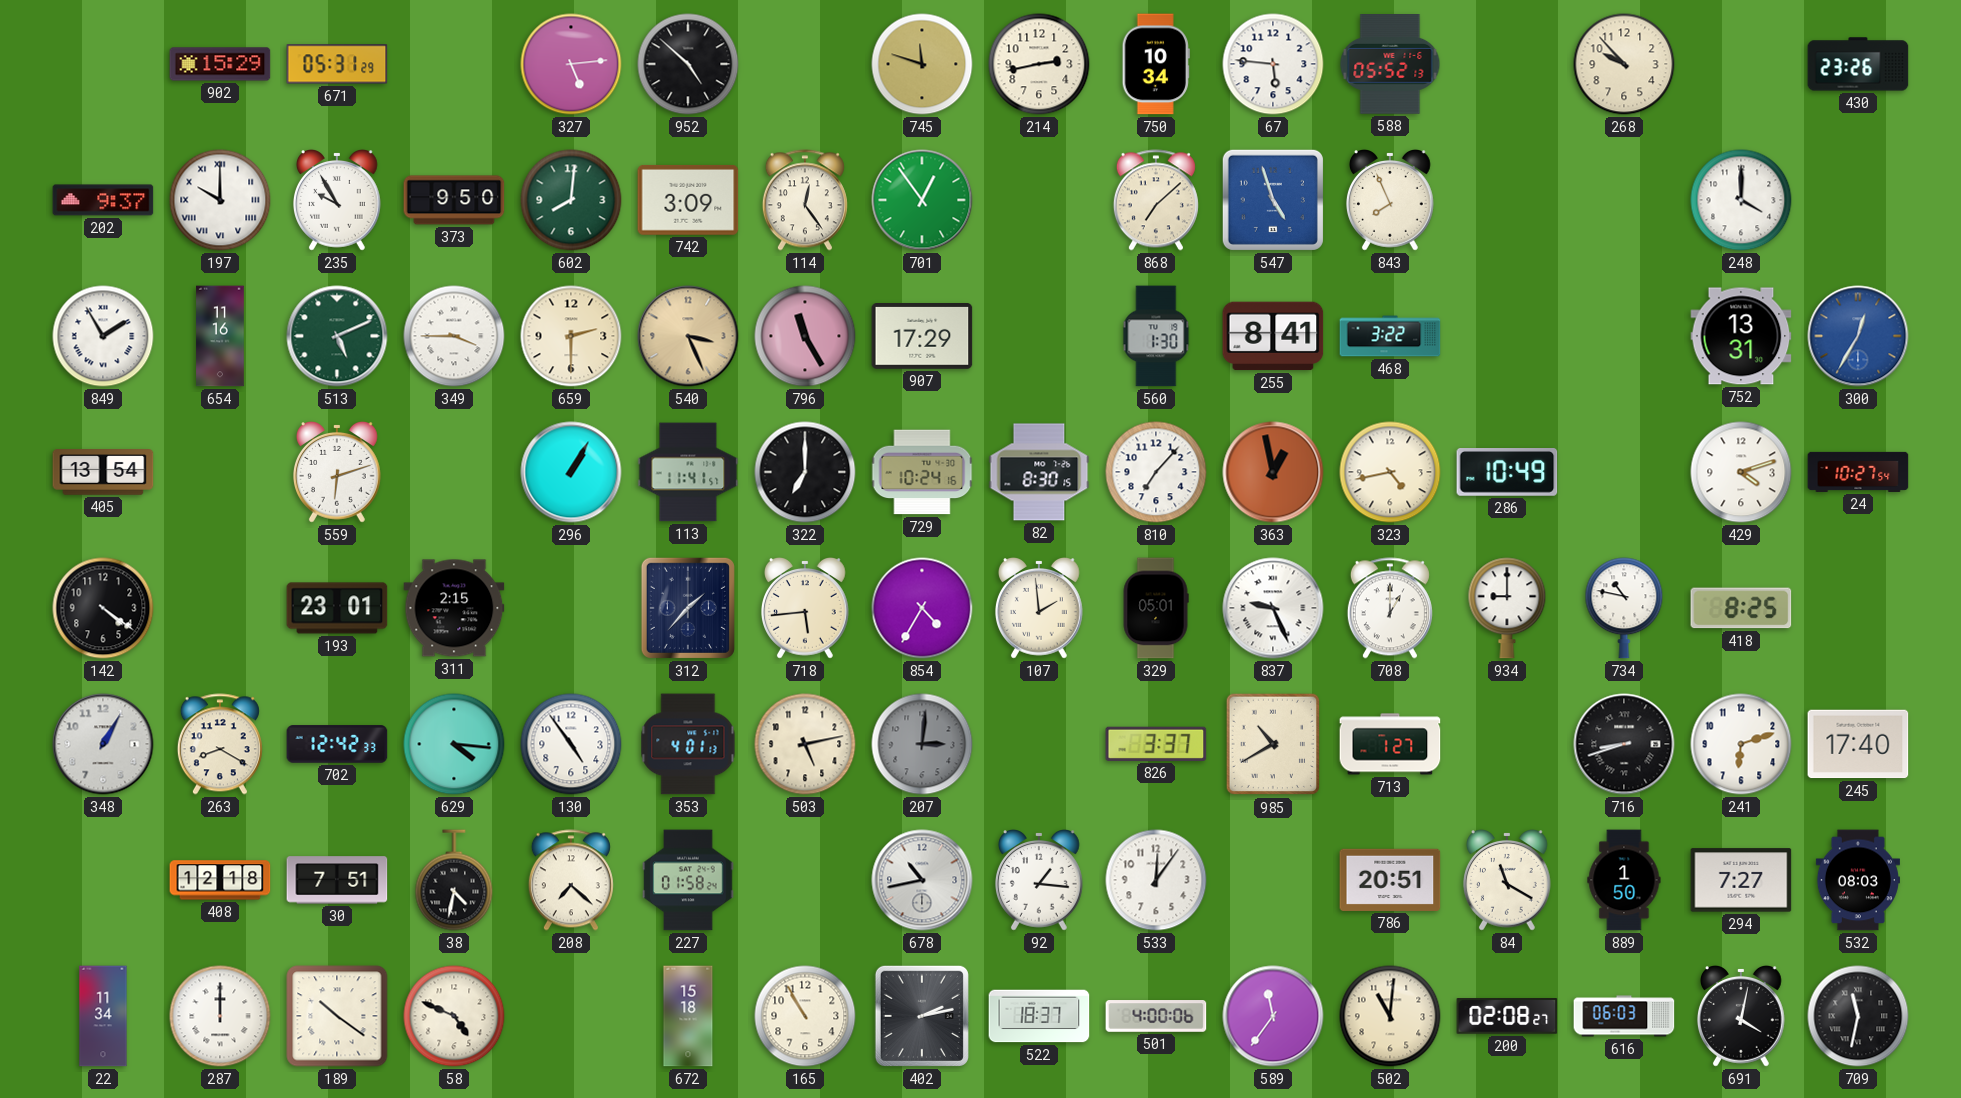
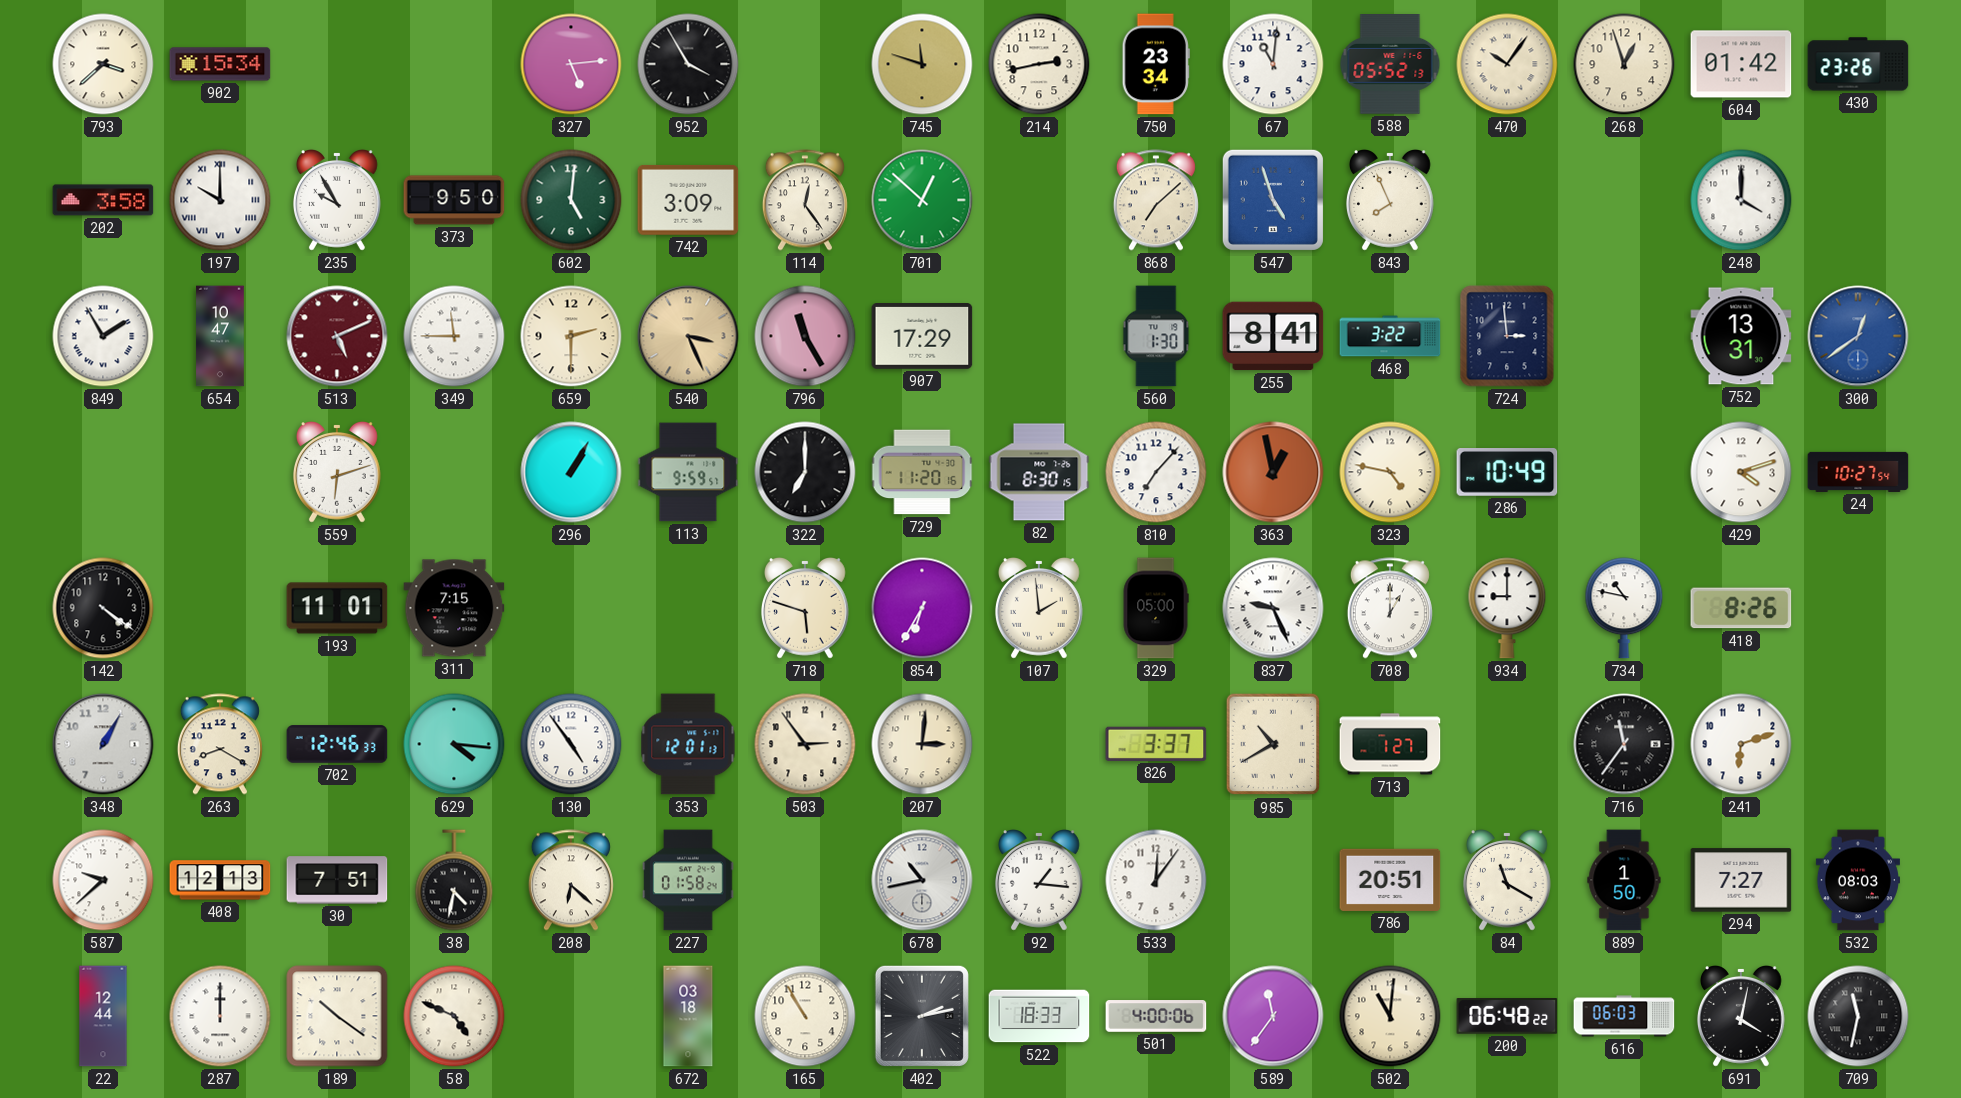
793: none -> 3:38
902: 15:29 -> 15:34
671: 05:31 -> none
952: 4:52 -> 3:55
750: 10:34 -> 23:34
67: 5:46 -> 11:01
470: none -> 10:06
268: 9:53 -> 12:57
604: none -> 01:42
202: 9:37 -> 3:58
602: 8:01 -> 5:01
701: 12:54 -> 12:52
654: 11:16 -> 10:47
513 dial: green -> burgundy
349: 3:45 -> 11:45
724: none -> 2:59
300: 12:35 -> 12:39
405: 13:54 -> none
113: 11:41 -> 9:59
729: 10:24 -> 11:20
323: 4:43 -> 4:47
193: 23:01 -> 11:01
311: 2:15 -> 7:15
312: 1:37 -> none
718: 5:44 -> 5:48
854: 4:35 -> 6:35
329: 05:01 -> 05:00
418: 8:25 -> 8:26
702: 12:42 -> 12:46
353: 4:01 -> 12:01
503: 5:13 -> 2:54
207 dial: grey -> cream
716: 8:42 -> 11:36
245: 17:40 -> none
587: none -> 9:38
408: 12:18 -> 12:13
208: 7:22 -> 6:22
22: 11:34 -> 12:44
672: 15:18 -> 03:18
522: 18:37 -> 18:33
200: 02:08 -> 06:48
